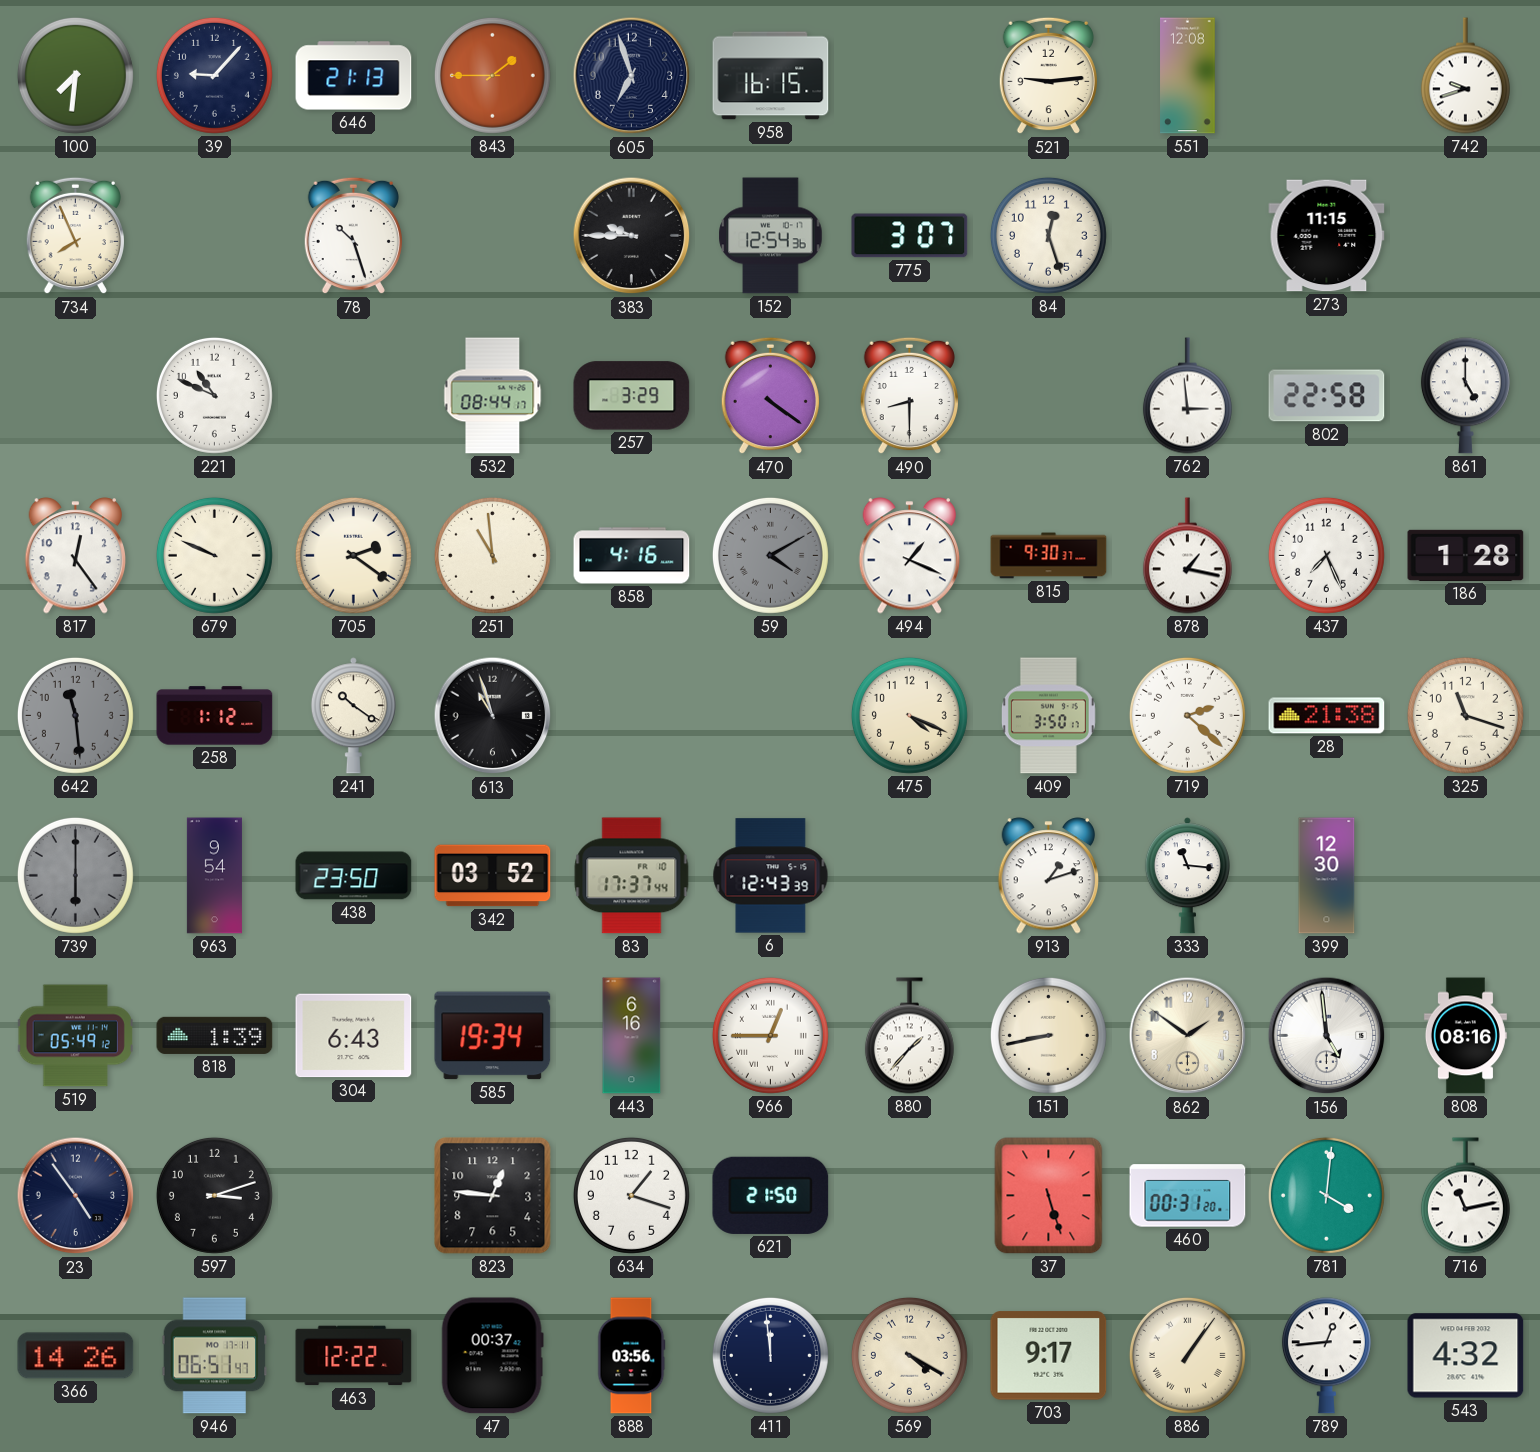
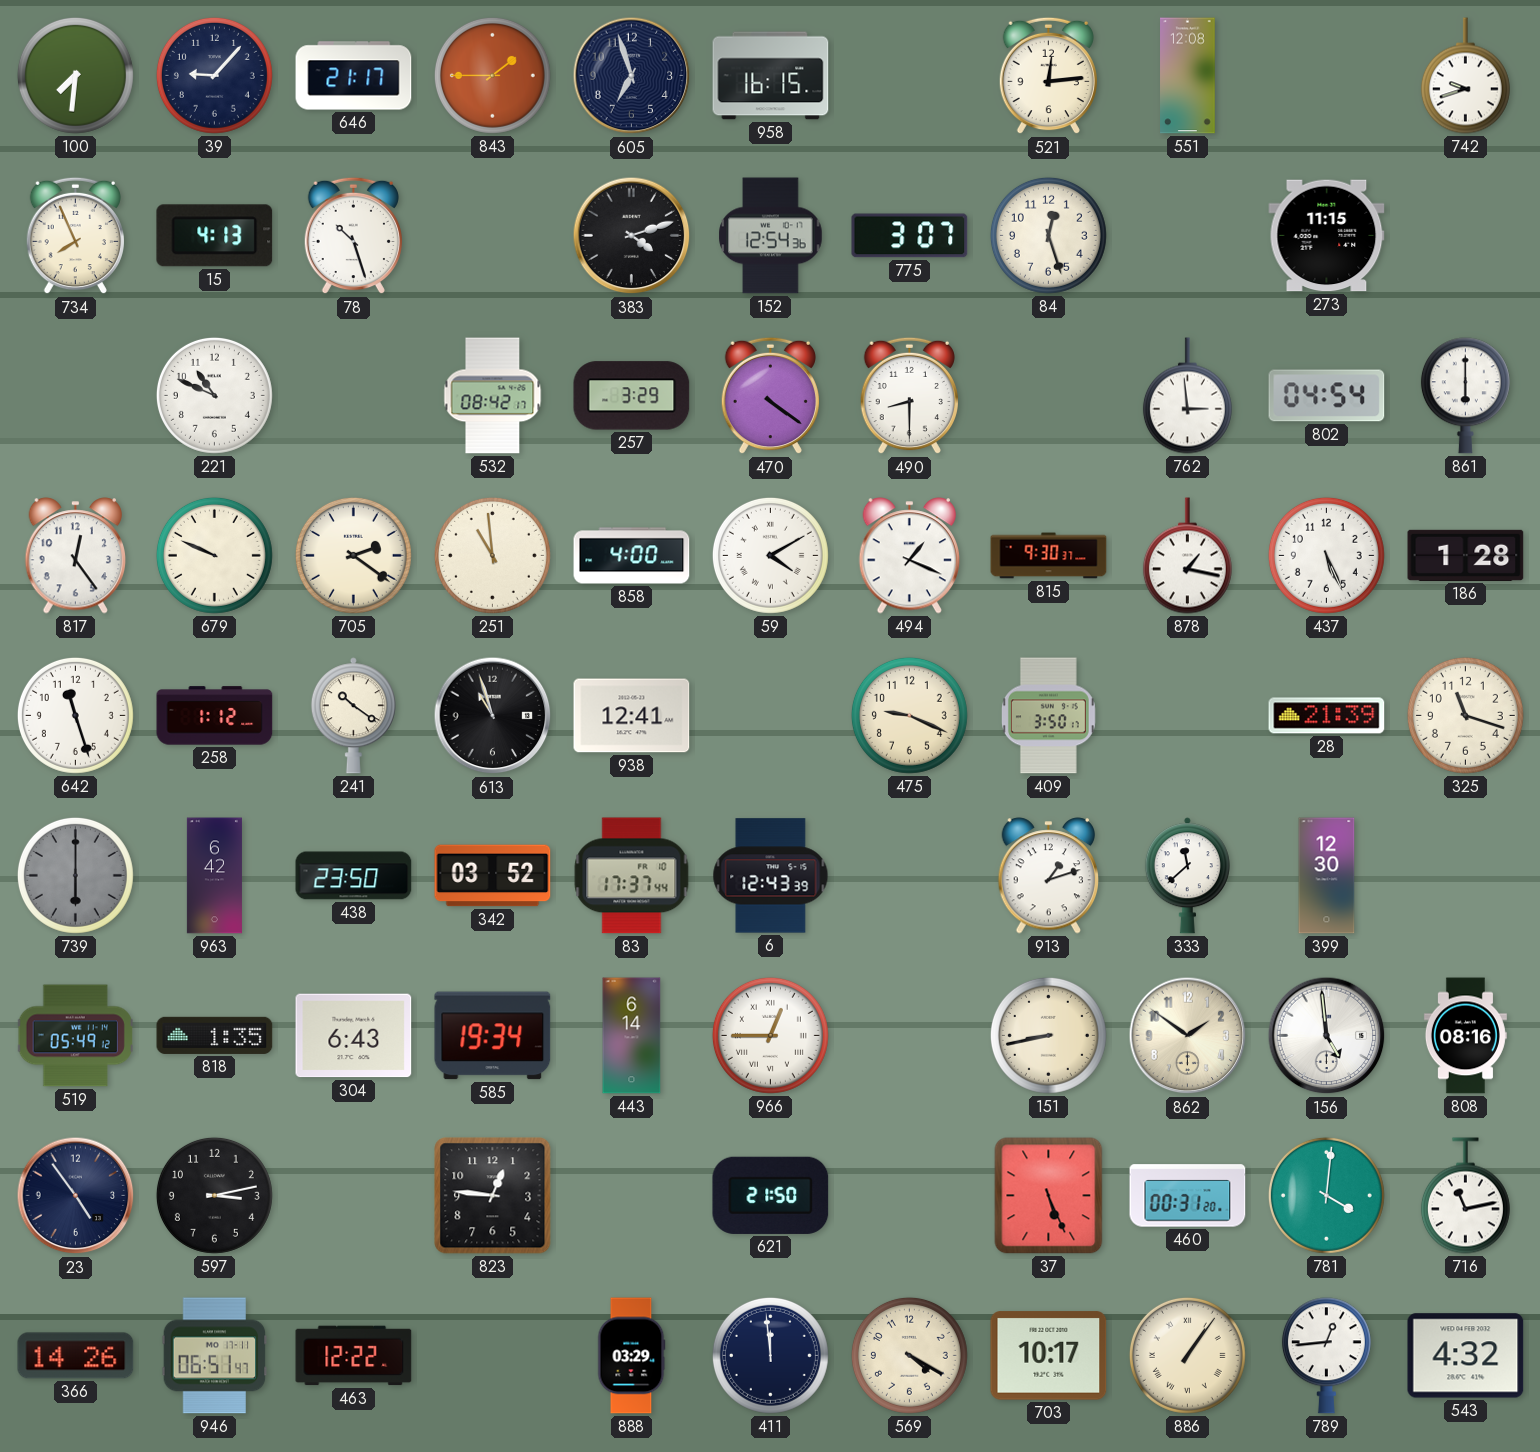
646: 21:13 -> 21:17
521: 9:14 -> 12:14
15: none -> 4:13
383: 9:45 -> 4:12
532: 08:44 -> 08:42
802: 22:58 -> 04:54
861: 5:00 -> 6:00
858: 4:16 -> 4:00
59 dial: grey -> white
437: 7:26 -> 5:26
642: 11:29 -> 11:27
642 dial: grey -> white
938: none -> 12:41
475: 4:19 -> 9:19
719: 2:22 -> none
28: 21:38 -> 21:39
963: 9:54 -> 6:42
333: 11:16 -> 11:38
818: 1:39 -> 1:35
443: 6:16 -> 6:14
880: 1:37 -> none
597: 3:12 -> 3:13
634: 1:18 -> none
37: 5:27 -> 5:26
47: 00:37 -> none
888: 03:56 -> 03:29
703: 9:17 -> 10:17
